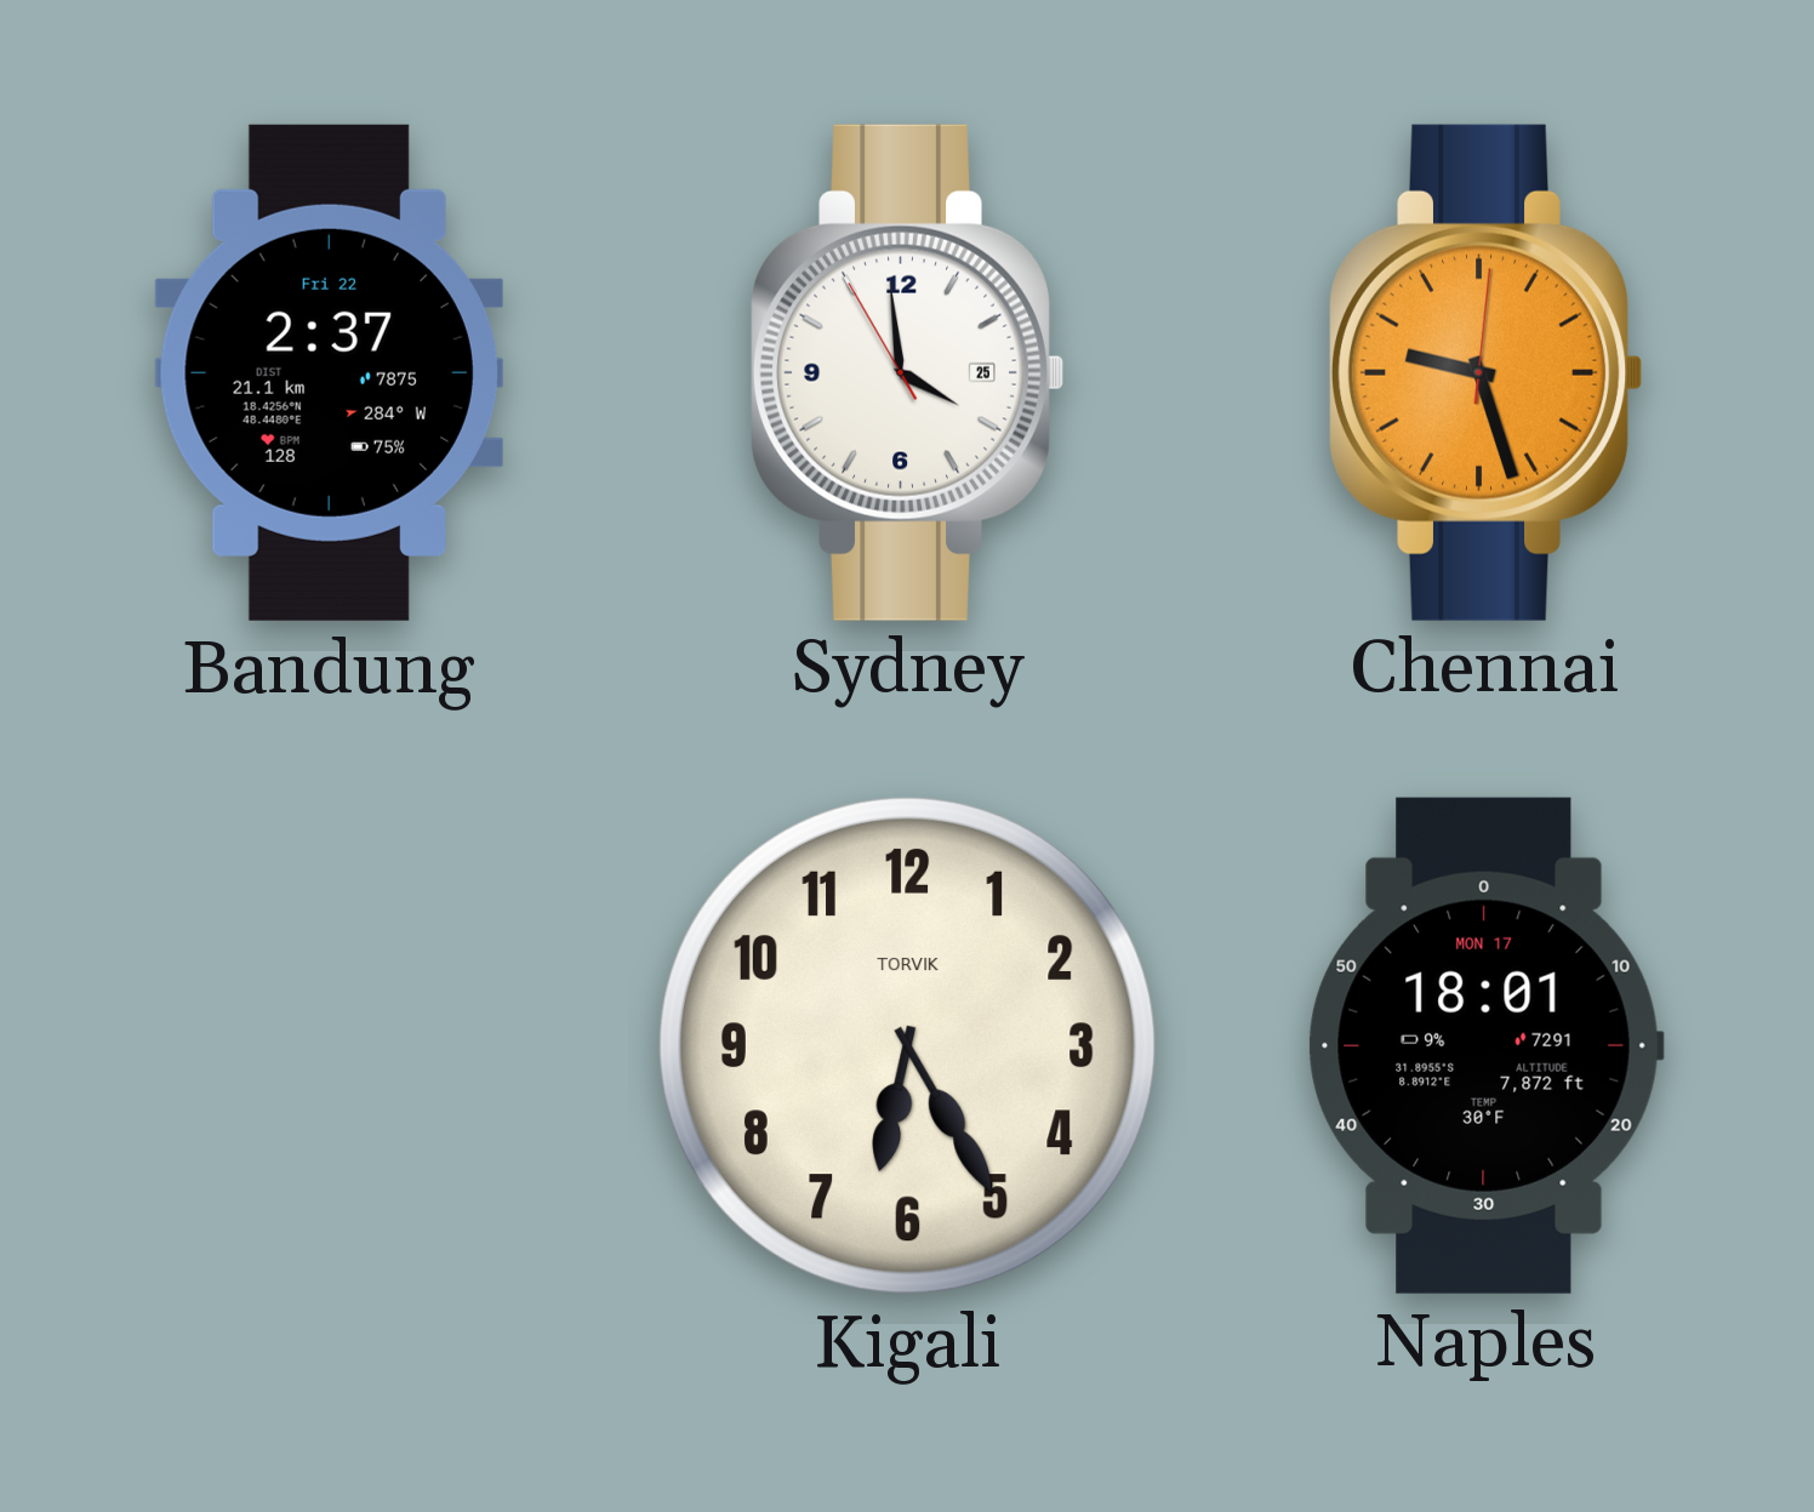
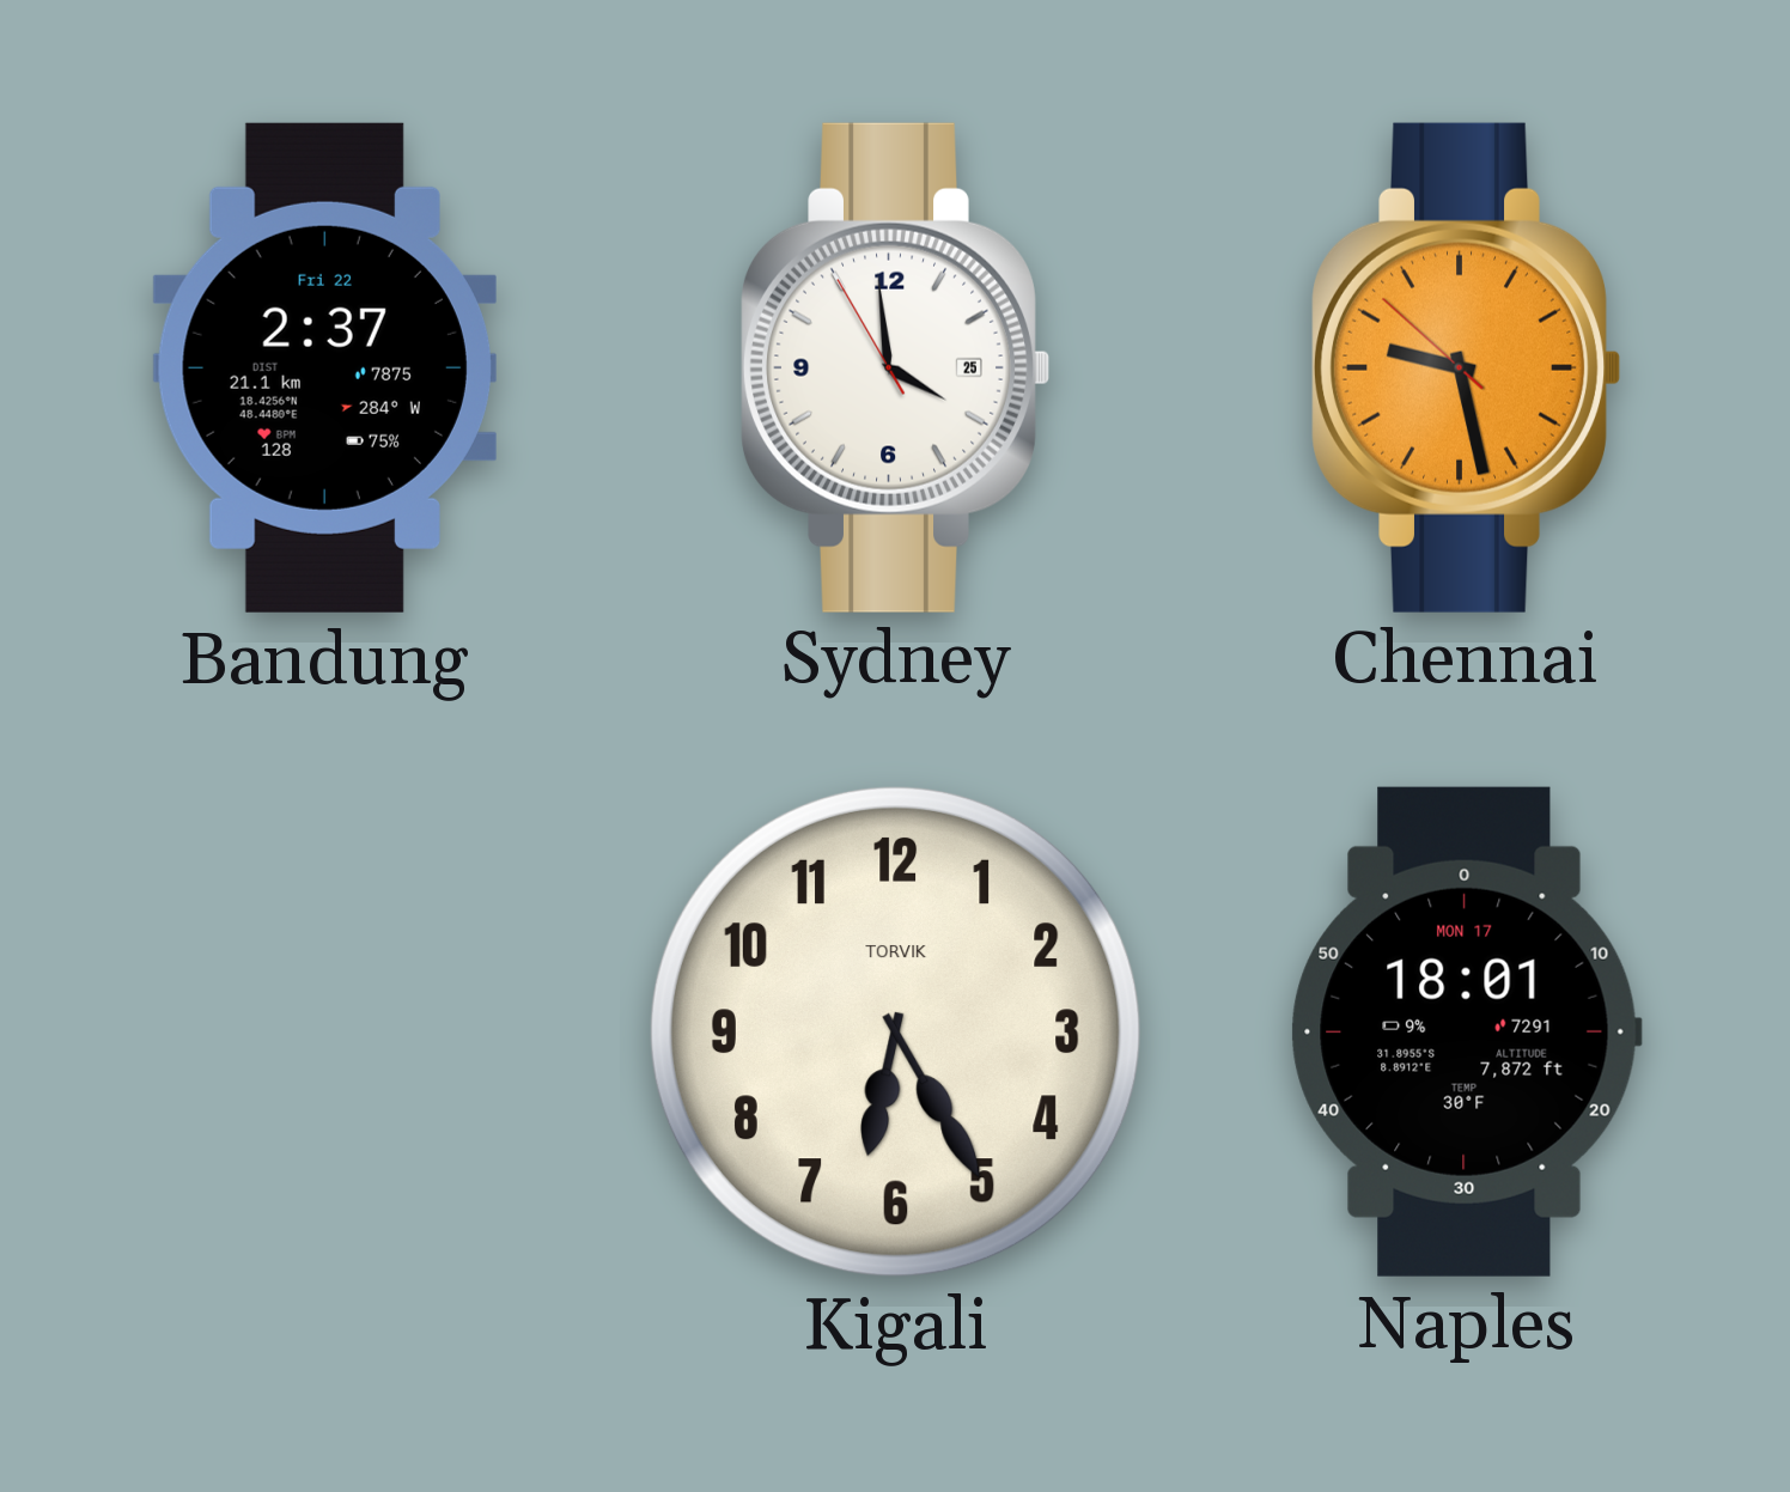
Chennai: 9:27:01 -> 9:27:52
